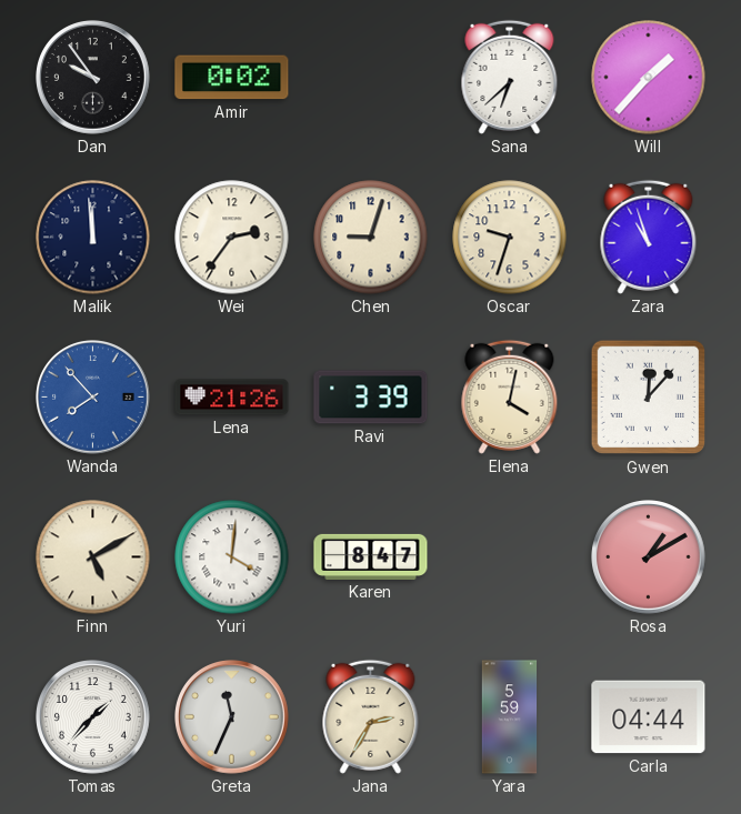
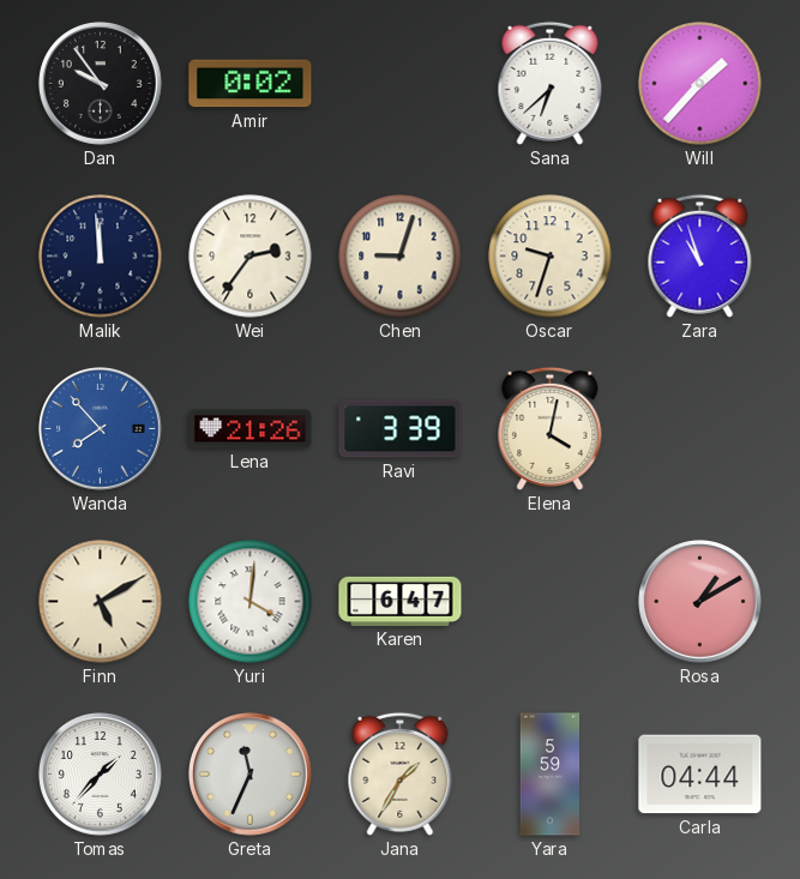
Gwen: 12:07 -> none
Karen: 8:47 -> 6:47
Jana: 2:35 -> 1:35
